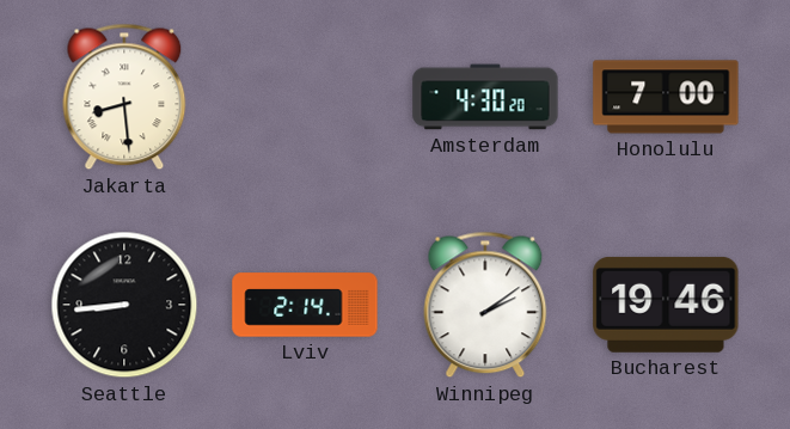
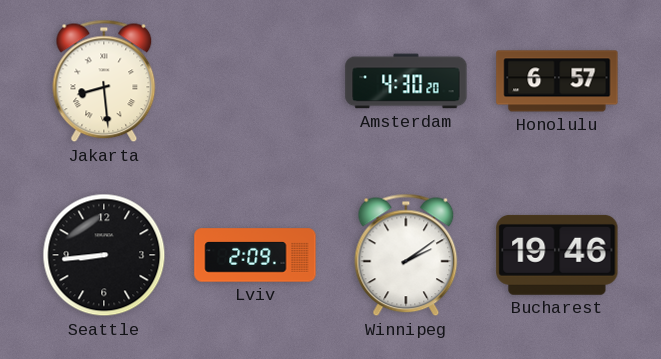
Honolulu: 7:00 -> 6:57
Lviv: 2:14 -> 2:09
